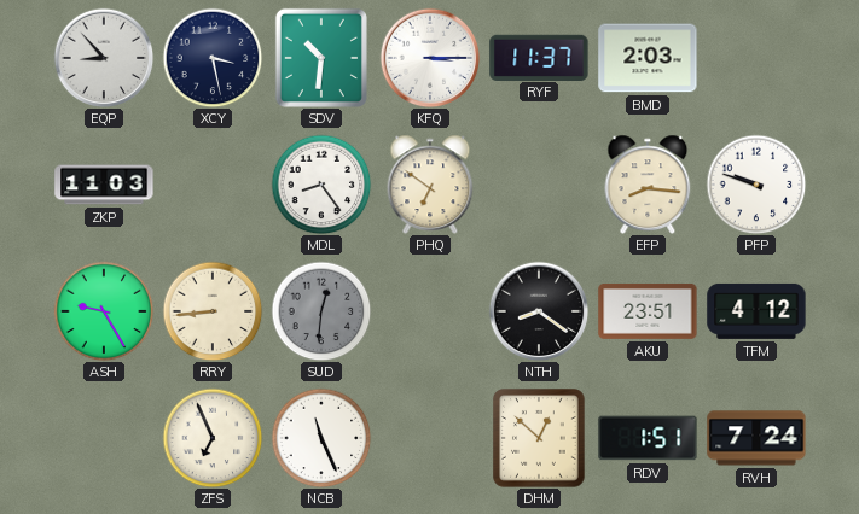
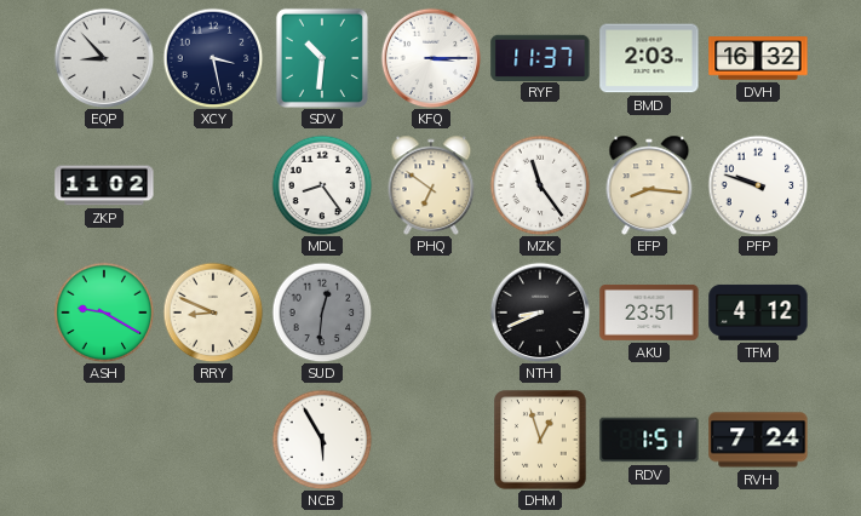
DVH: none -> 16:32
ZKP: 11:03 -> 11:02
MZK: none -> 11:24
ASH: 9:25 -> 9:20
RRY: 8:44 -> 8:49
NTH: 8:21 -> 8:41
ZFS: 6:56 -> none
NCB: 11:26 -> 5:55
DHM: 12:52 -> 12:57
